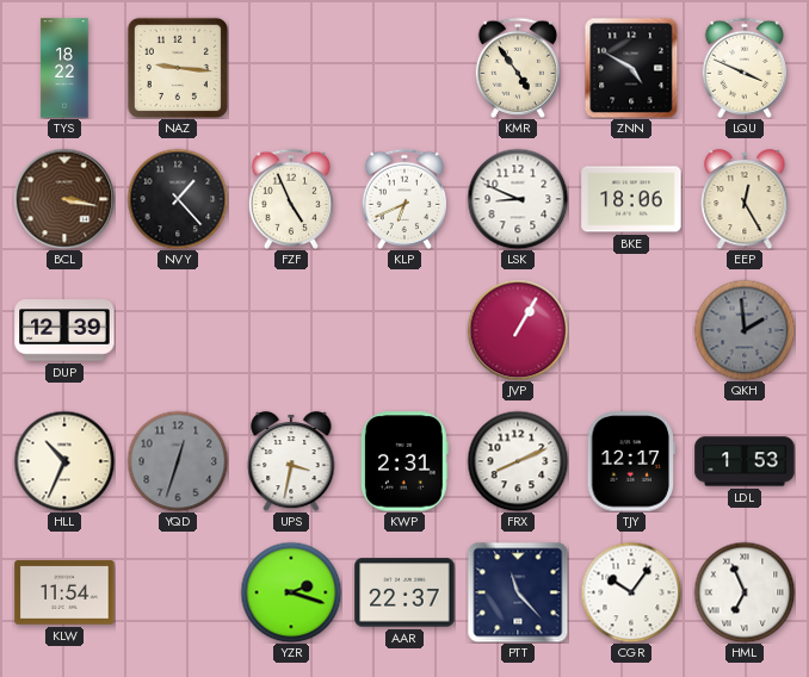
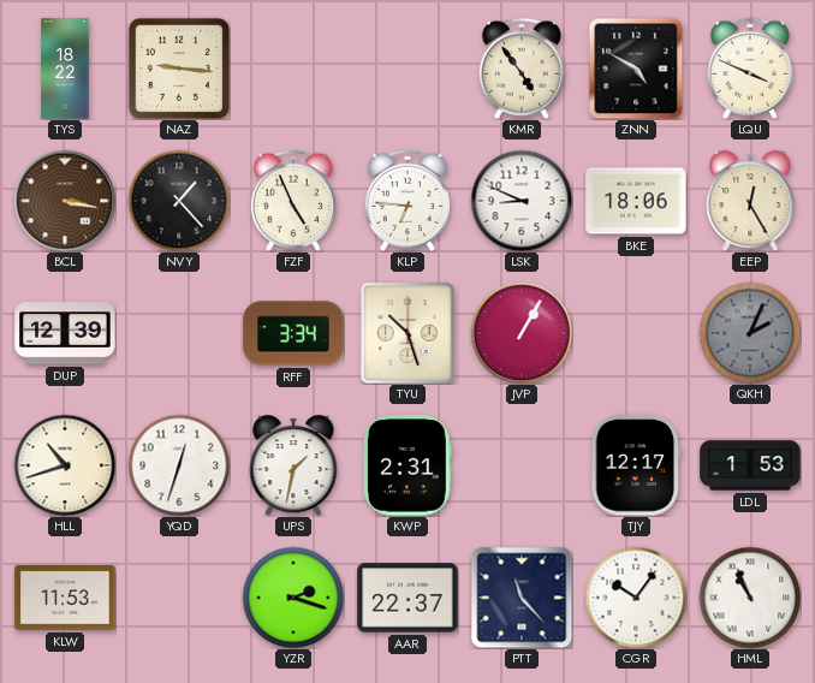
KLP: 6:41 -> 6:46
RFF: none -> 3:34
TYU: none -> 10:27
QKH: 1:59 -> 2:04
HLL: 10:34 -> 10:42
YQD dial: grey -> white
UPS: 3:32 -> 1:32
FRX: 8:11 -> none
KLW: 11:54 -> 11:53
HML: 6:56 -> 10:56
